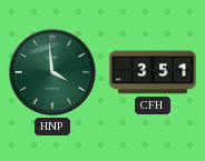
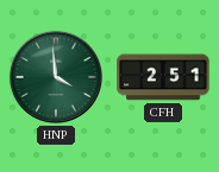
CFH: 3:51 -> 2:51
